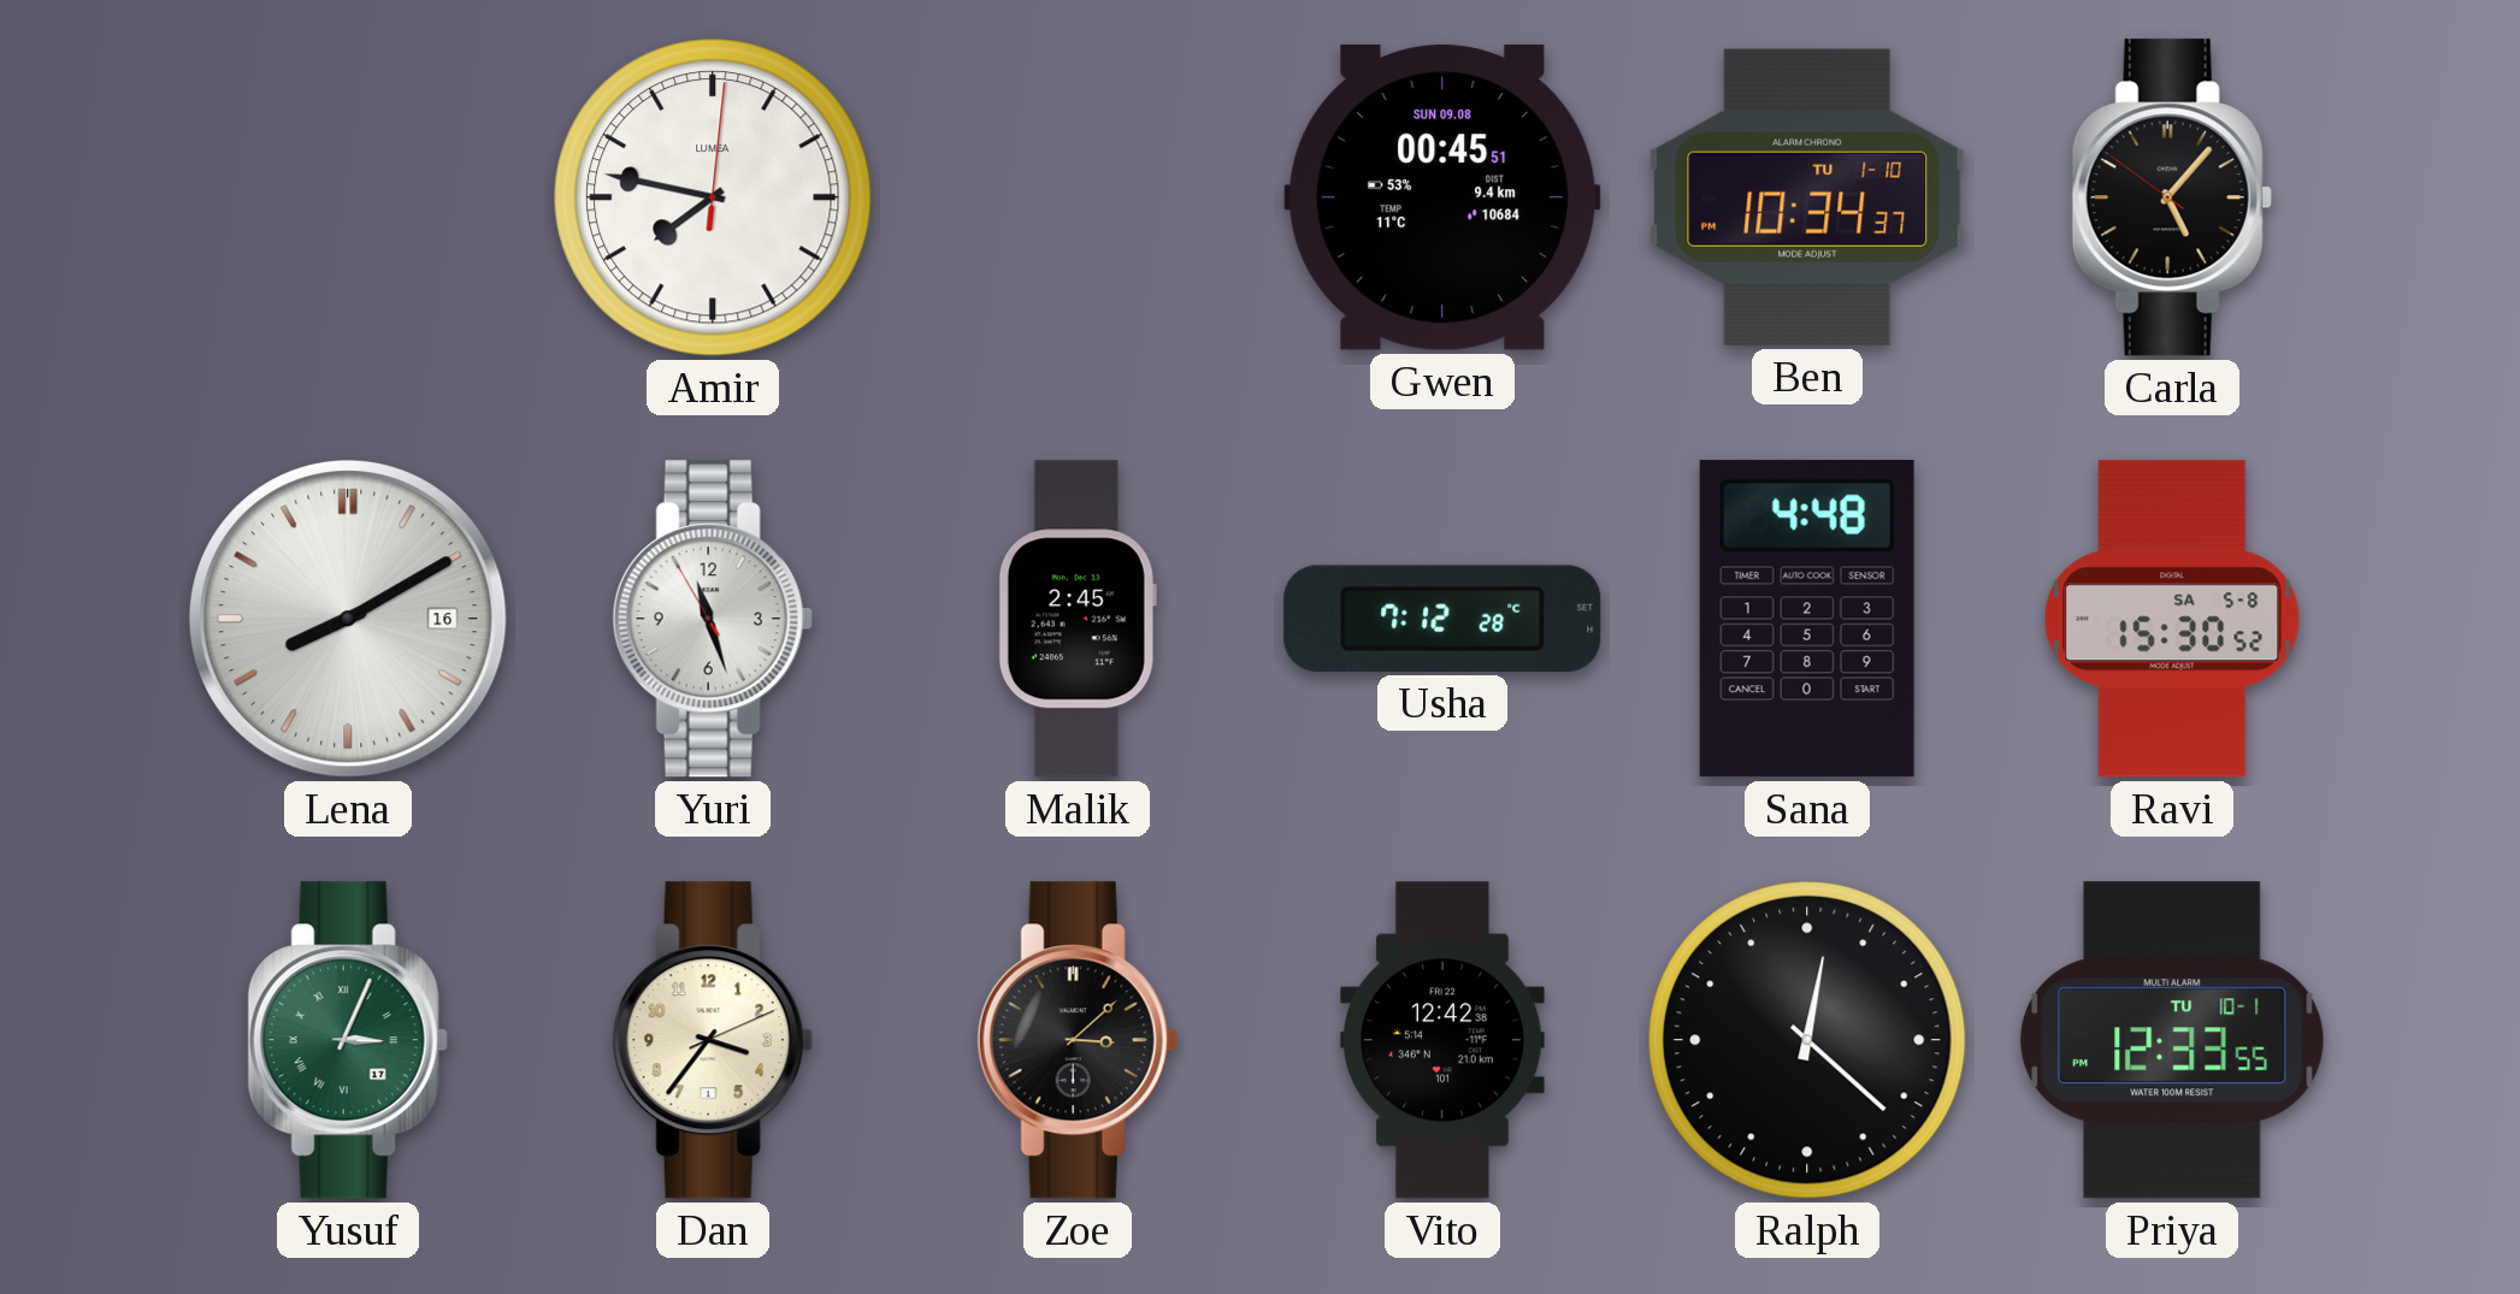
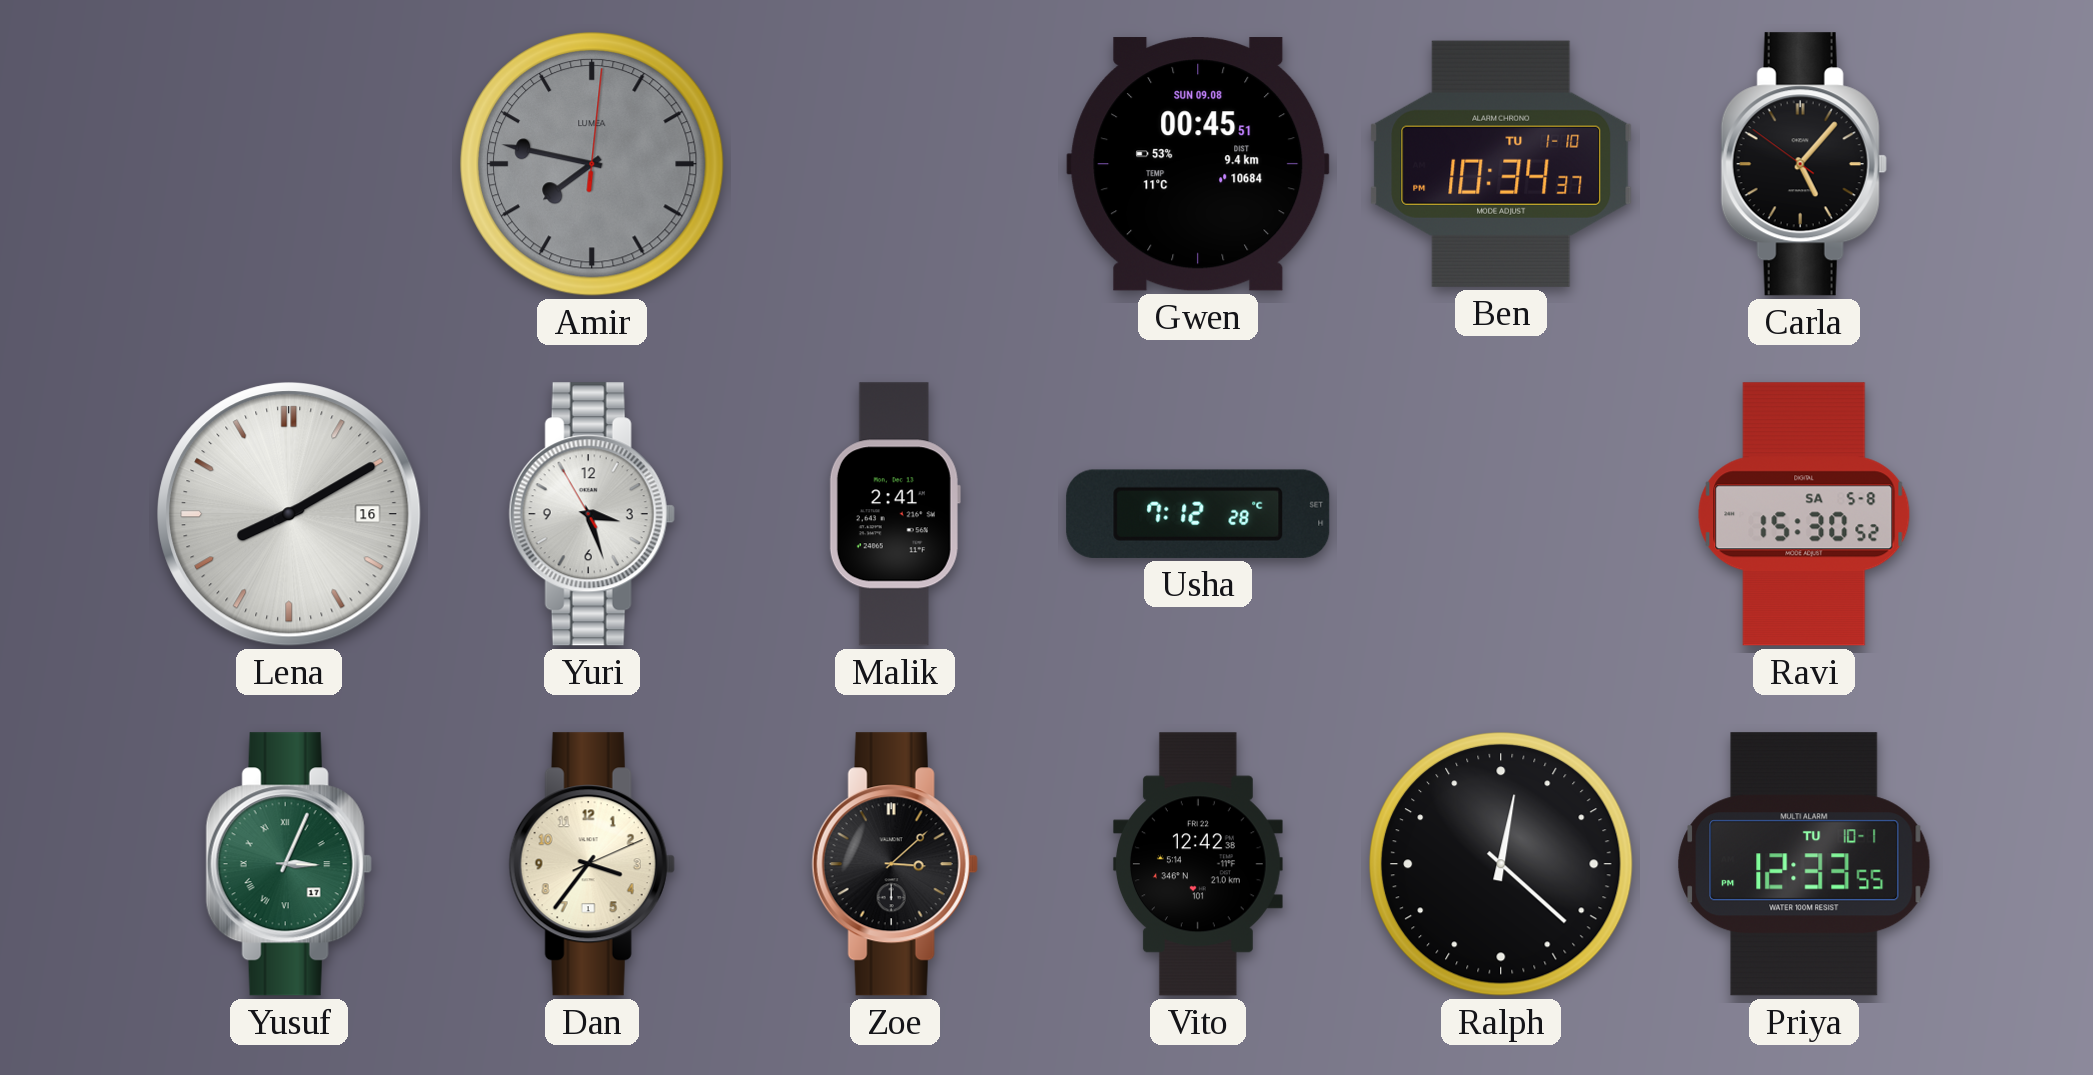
Amir dial: white -> grey
Yuri: 11:26 -> 3:26
Malik: 2:45 -> 2:41
Sana: 4:48 -> none
